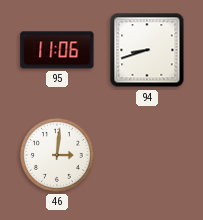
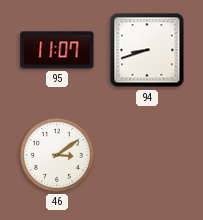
95: 11:06 -> 11:07
46: 3:01 -> 3:09
